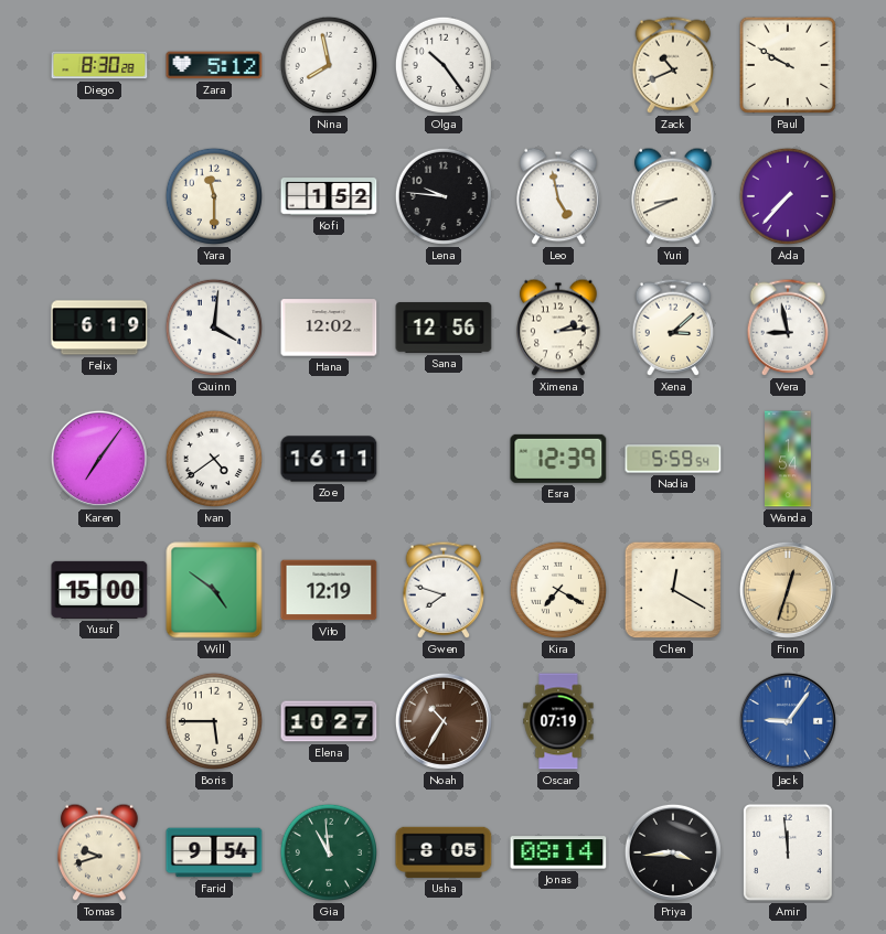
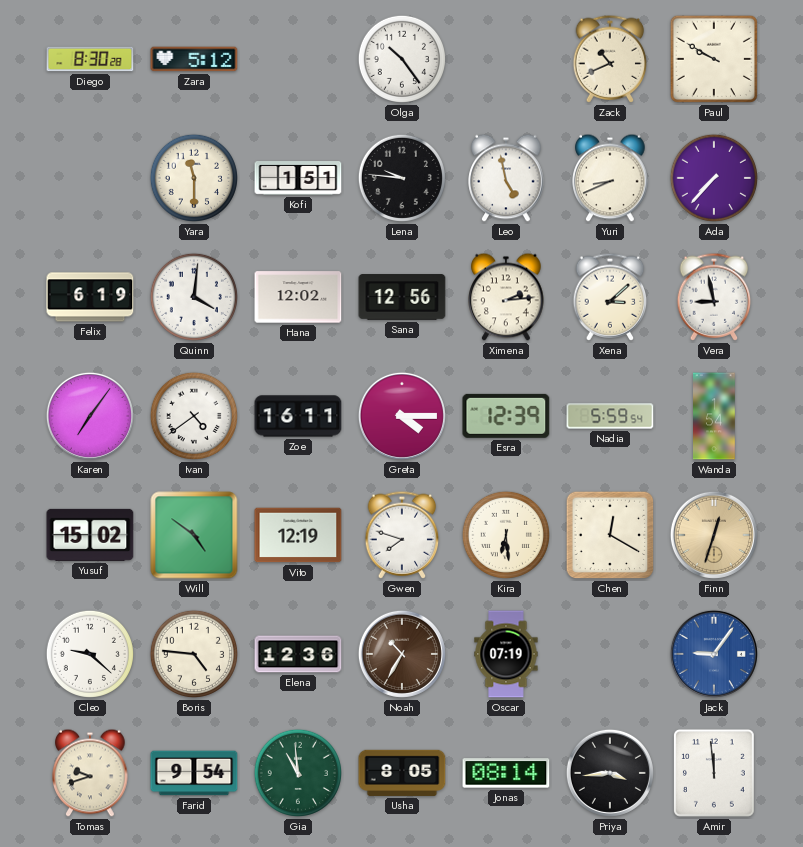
Nina: 7:58 -> none
Kofi: 1:52 -> 1:51
Greta: none -> 4:15
Yusuf: 15:00 -> 15:02
Kira: 7:20 -> 6:29
Cleo: none -> 9:22
Boris: 5:45 -> 4:46
Elena: 10:27 -> 12:36
